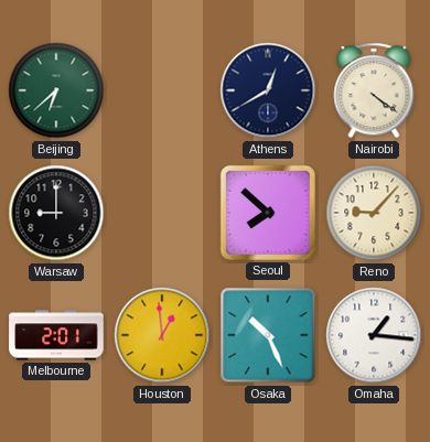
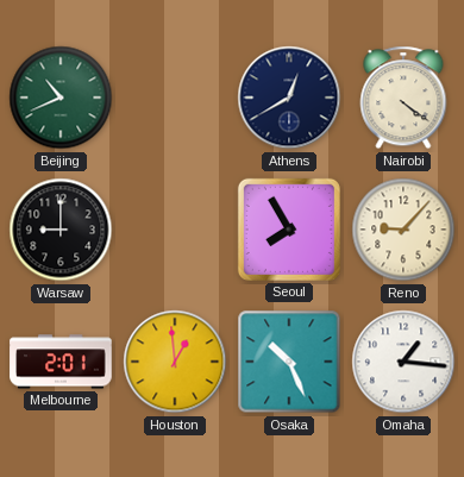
Beijing: 6:38 -> 10:41
Seoul: 7:52 -> 7:55
